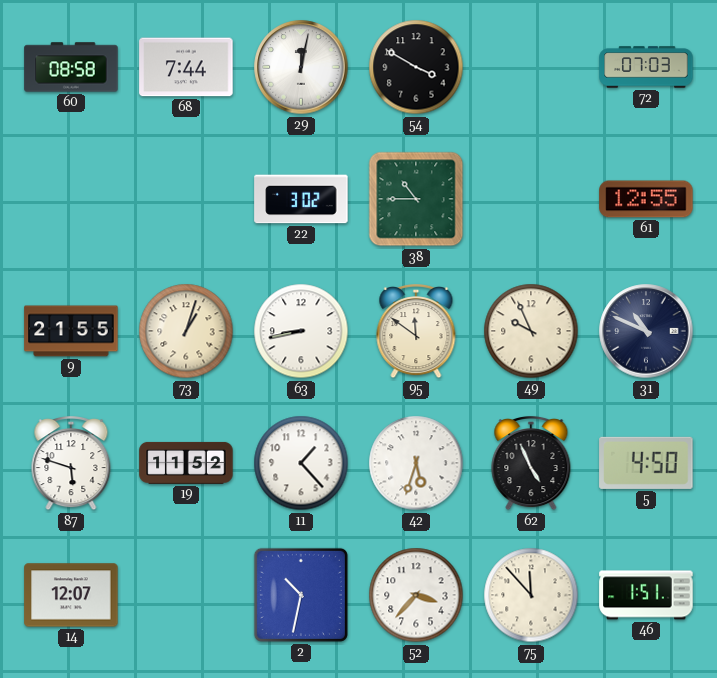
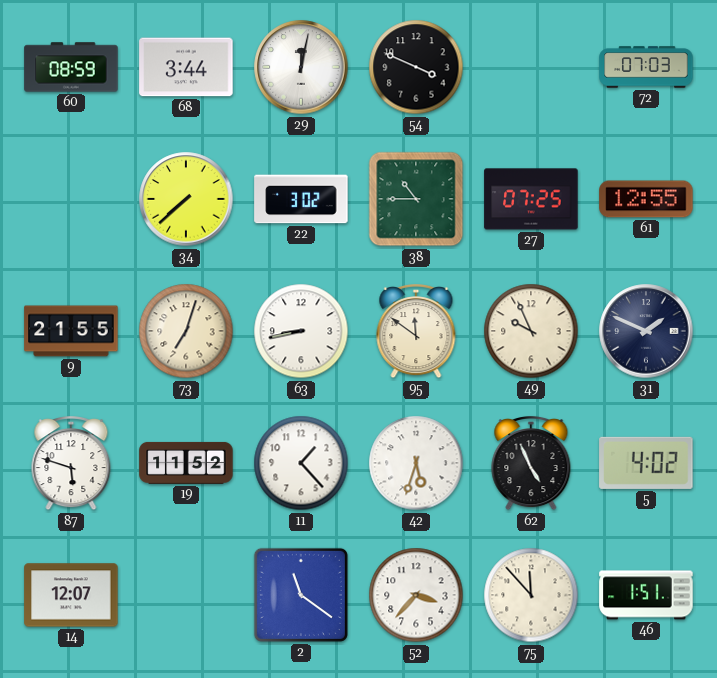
60: 08:58 -> 08:59
68: 7:44 -> 3:44
54: 3:50 -> 3:49
34: none -> 7:38
27: none -> 07:25
73: 1:03 -> 7:03
31: 10:49 -> 1:49
5: 4:50 -> 4:02
2: 10:32 -> 11:21
